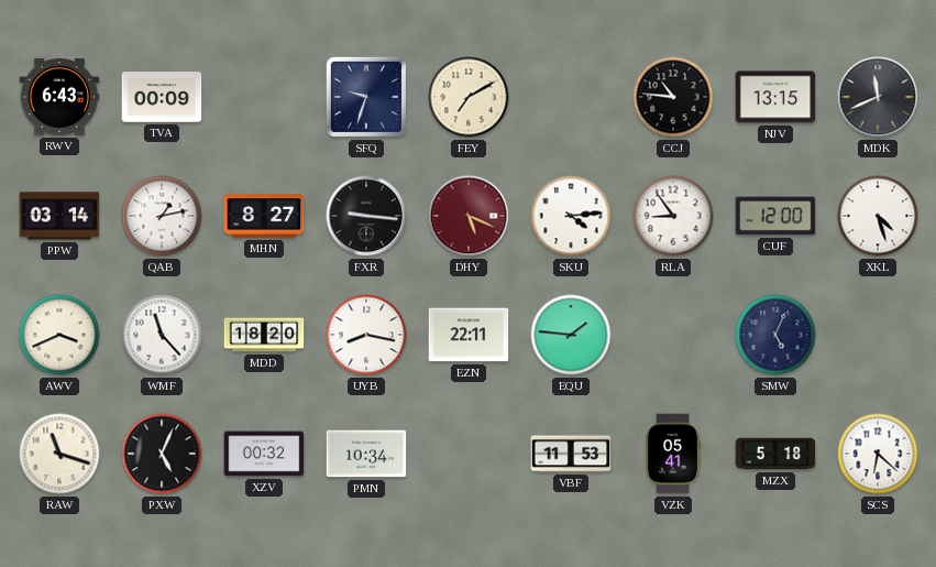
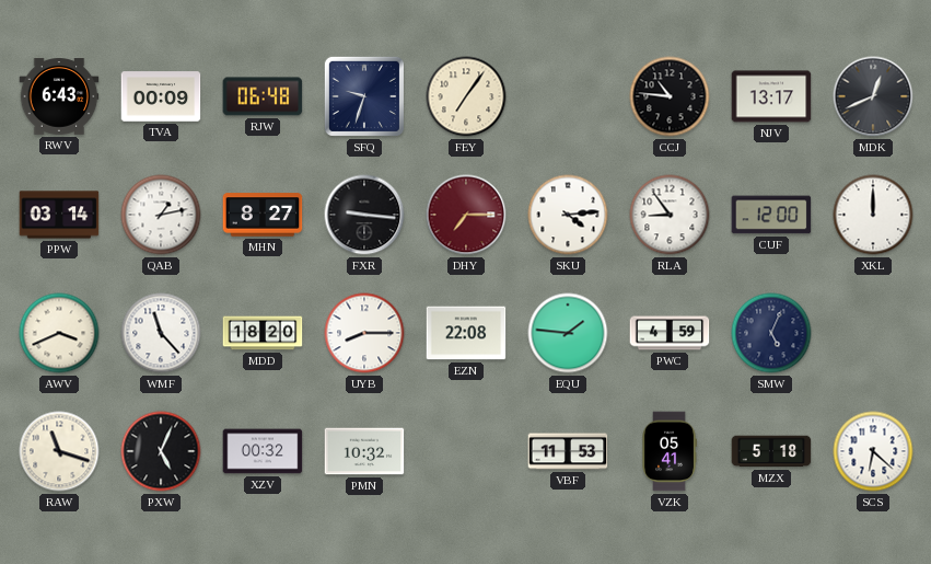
RJW: none -> 06:48
FEY: 7:10 -> 7:06
NJV: 13:15 -> 13:17
MDK: 11:41 -> 12:41
DHY: 5:19 -> 7:15
XKL: 4:27 -> 12:00
UYB: 8:17 -> 8:15
EZN: 22:11 -> 22:08
PWC: none -> 4:59
PMN: 10:34 -> 10:32
